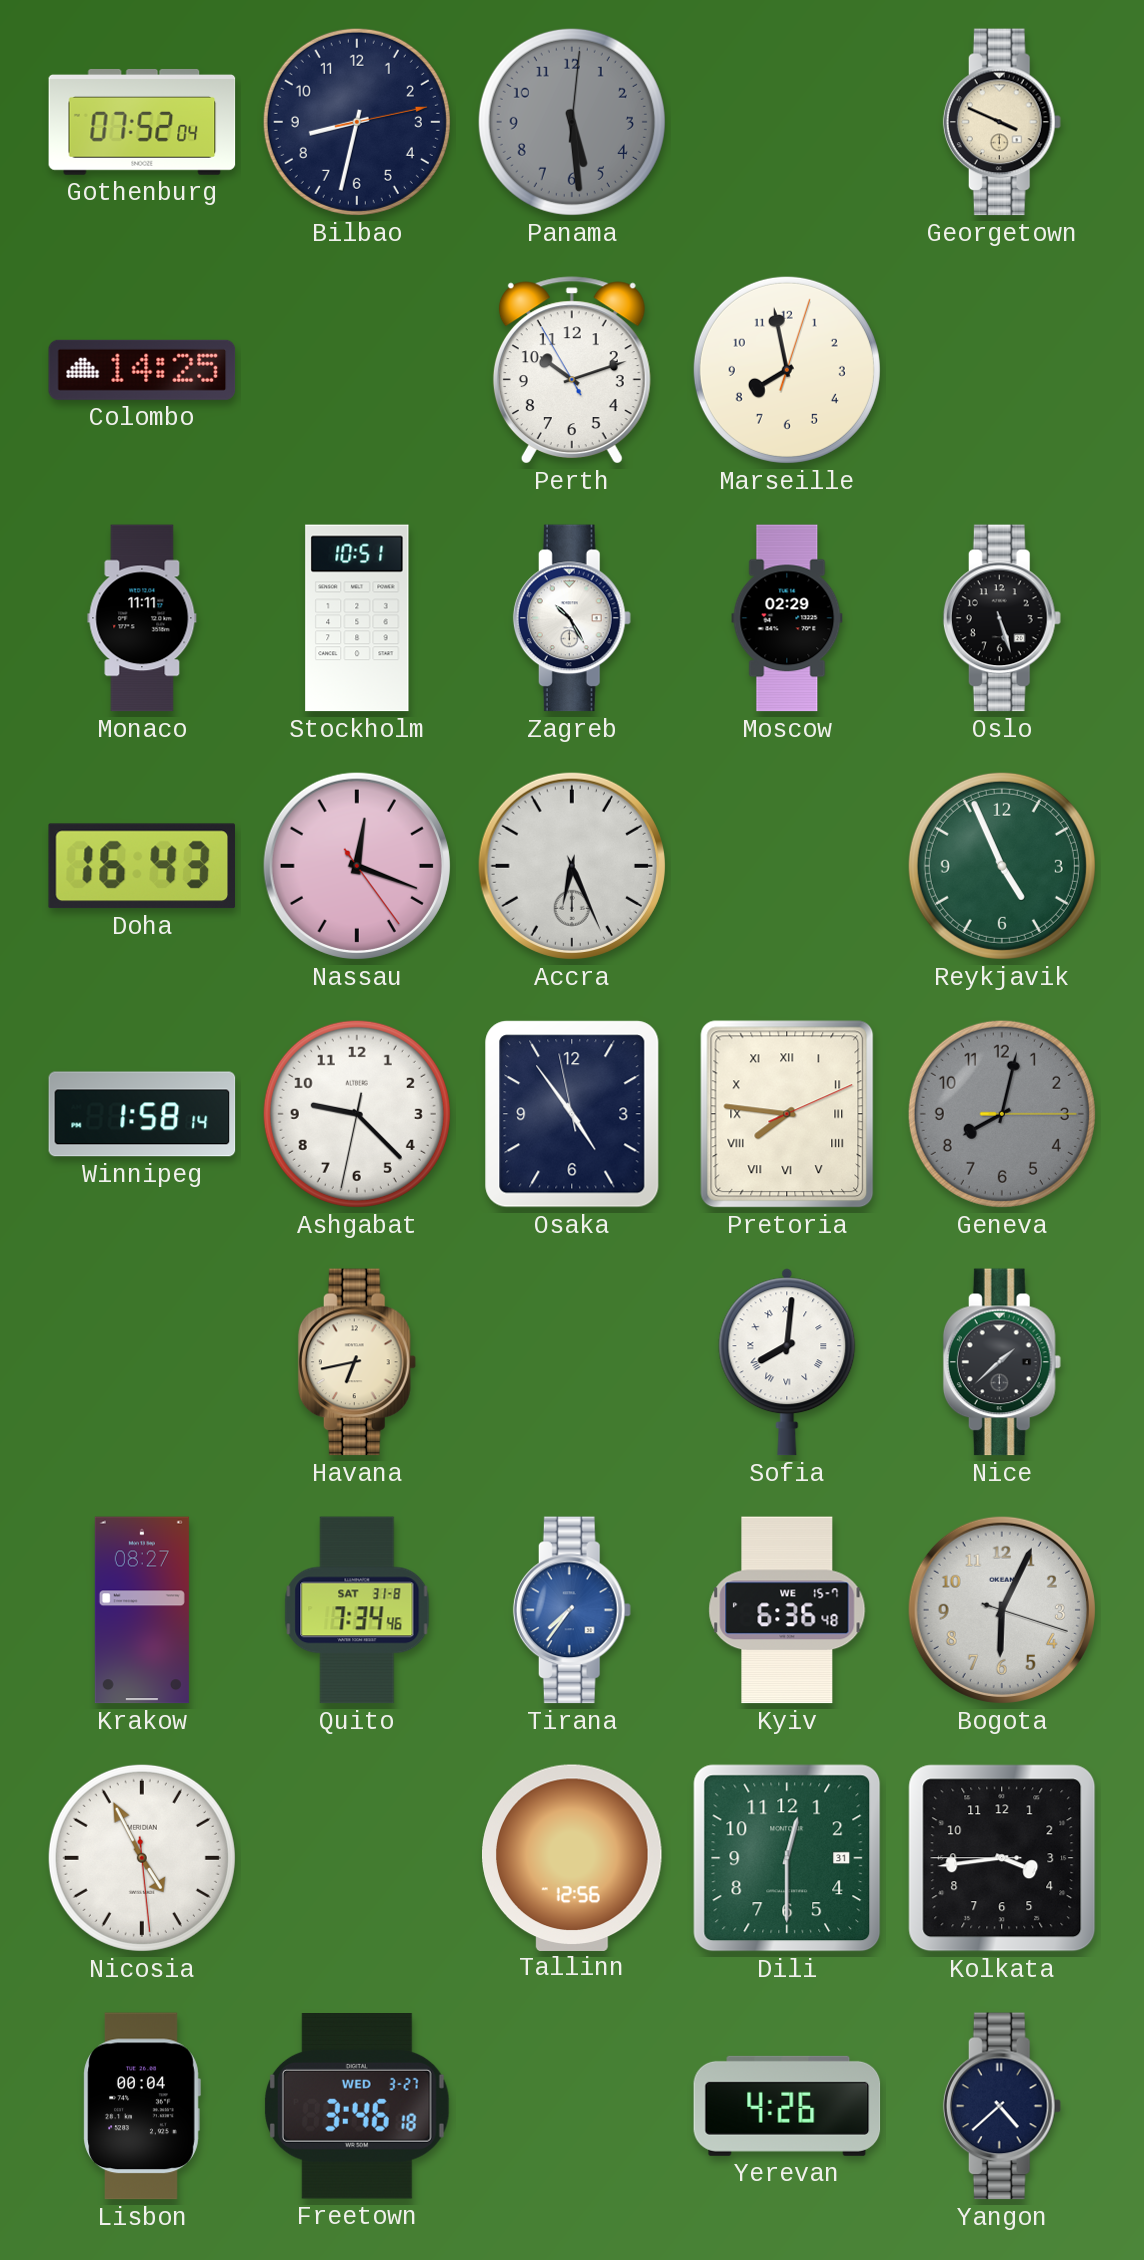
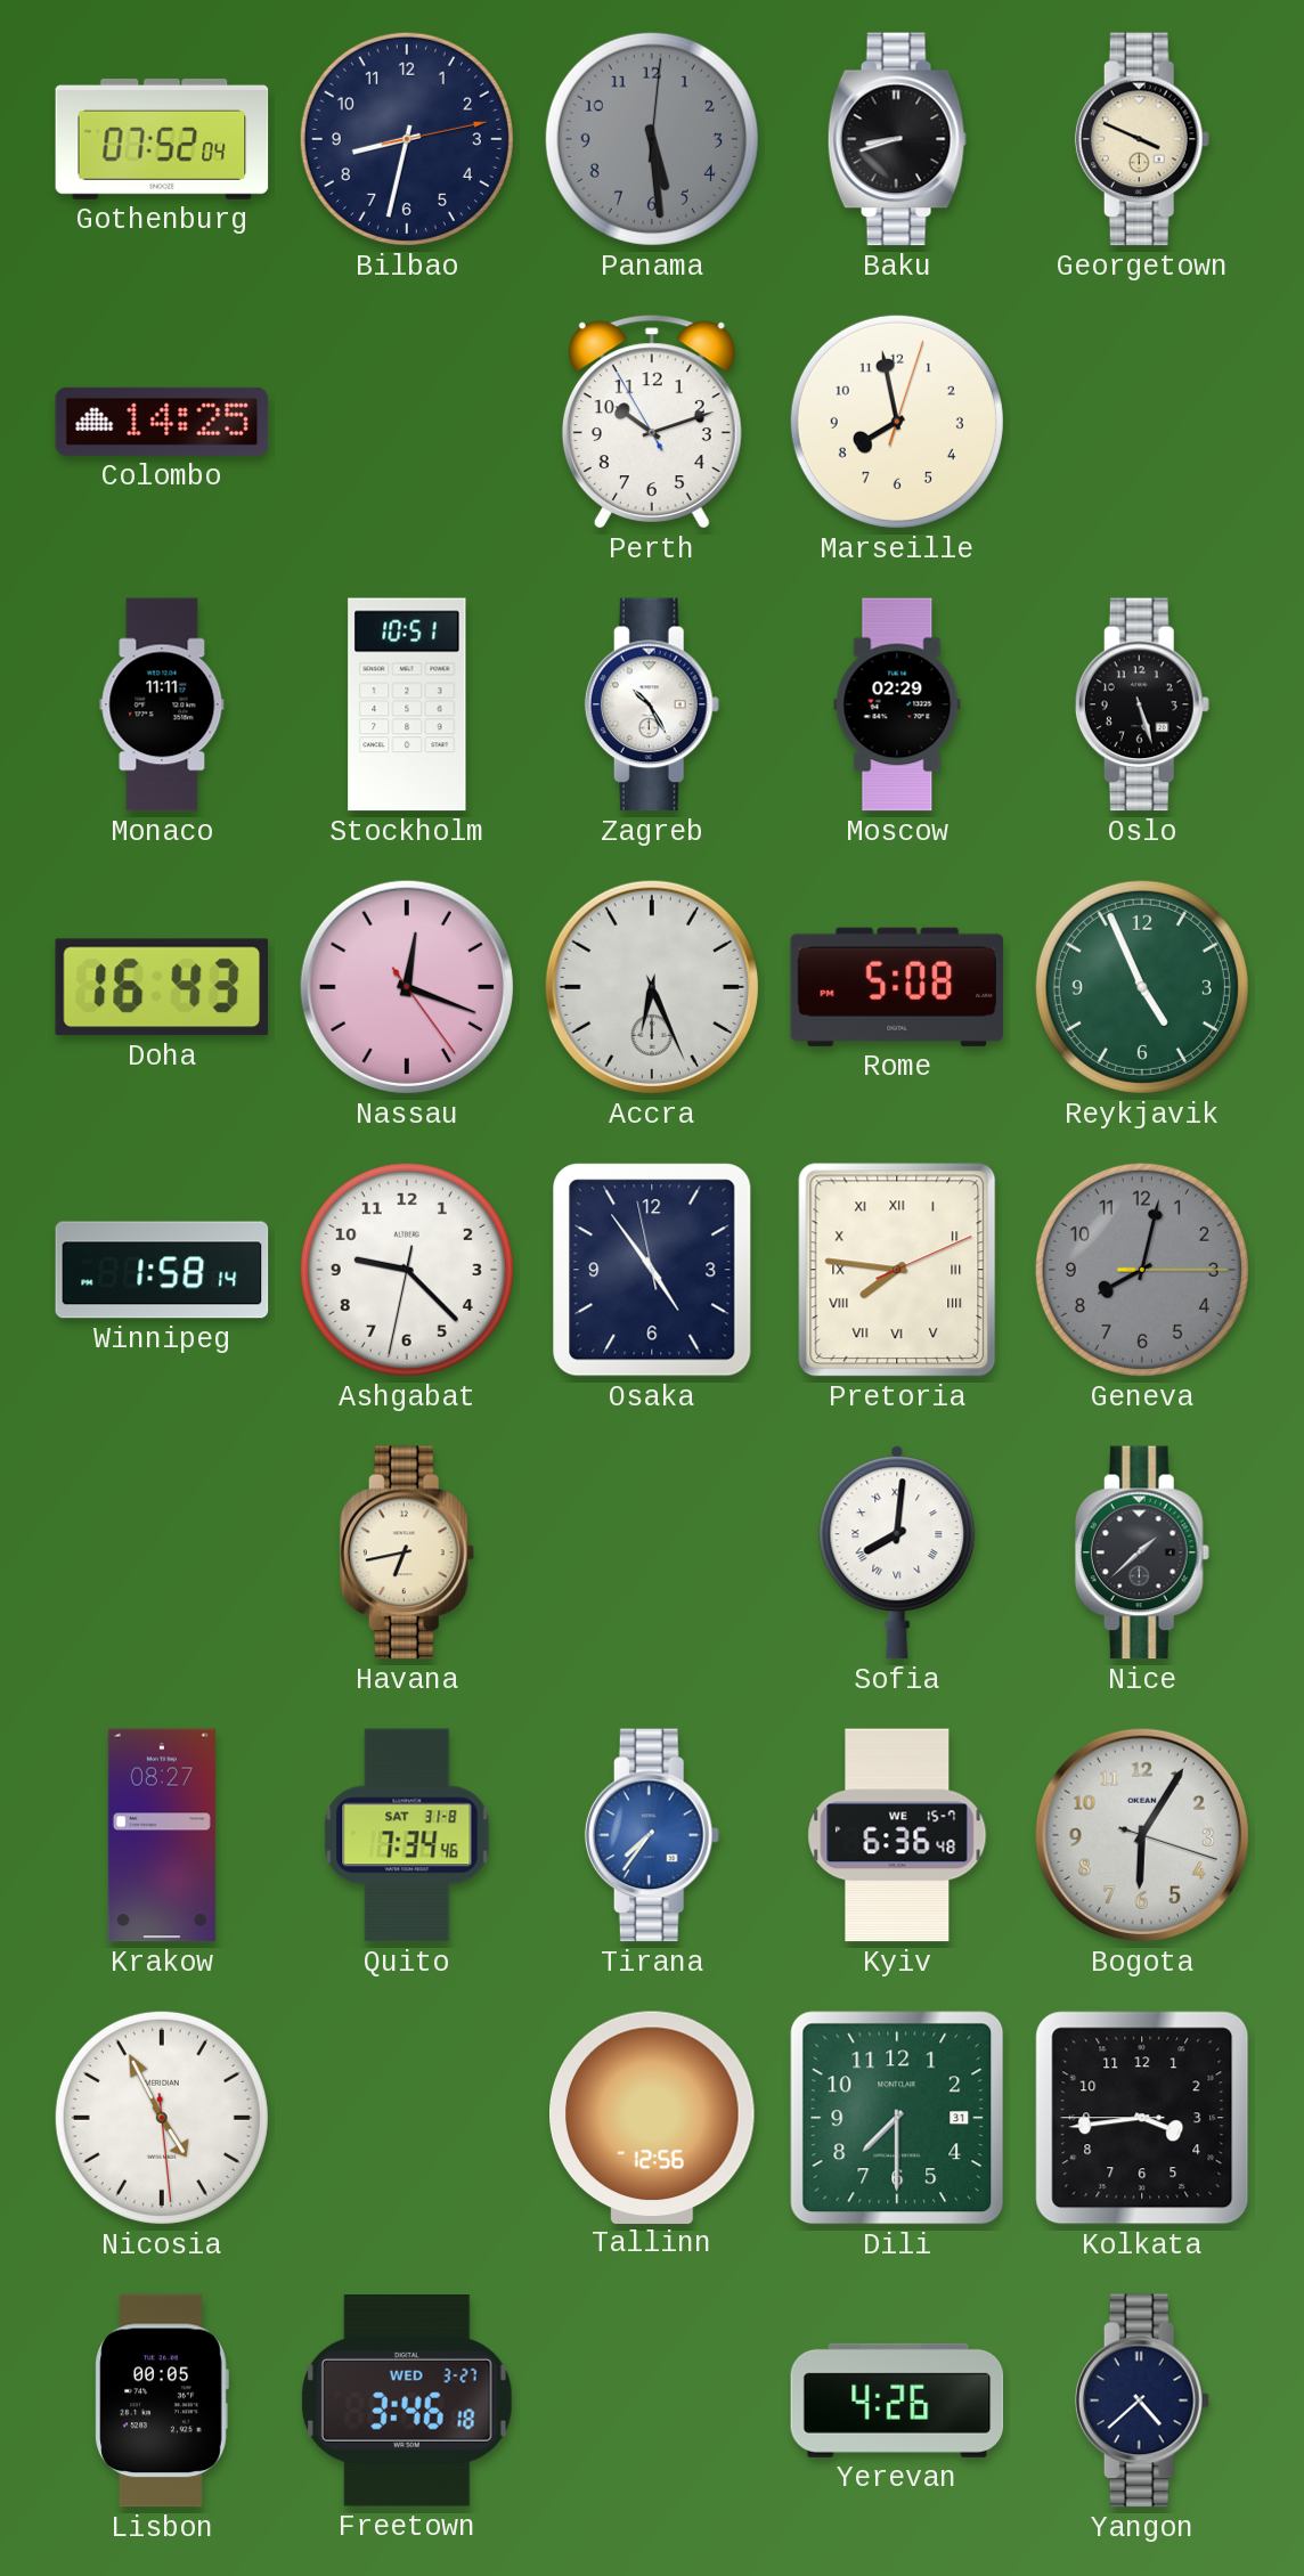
Baku: none -> 8:42
Rome: none -> 5:08
Bogota: 6:04 -> 6:05
Dili: 12:30 -> 7:30
Lisbon: 00:04 -> 00:05
